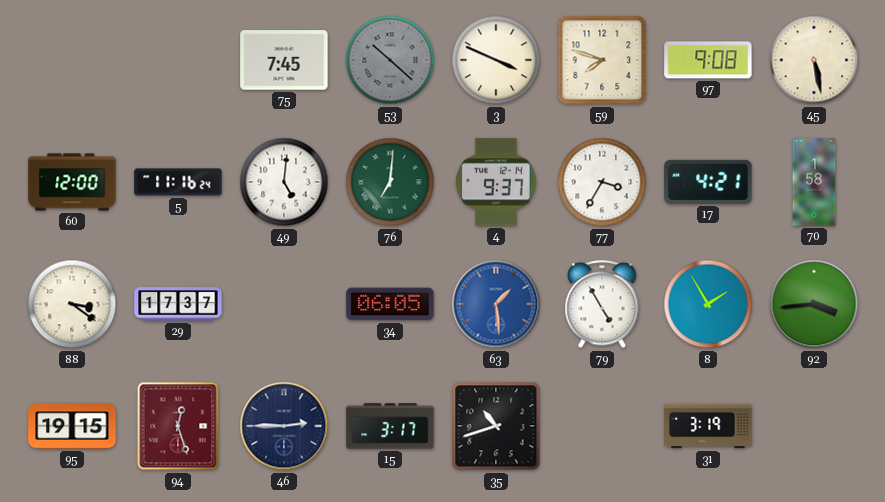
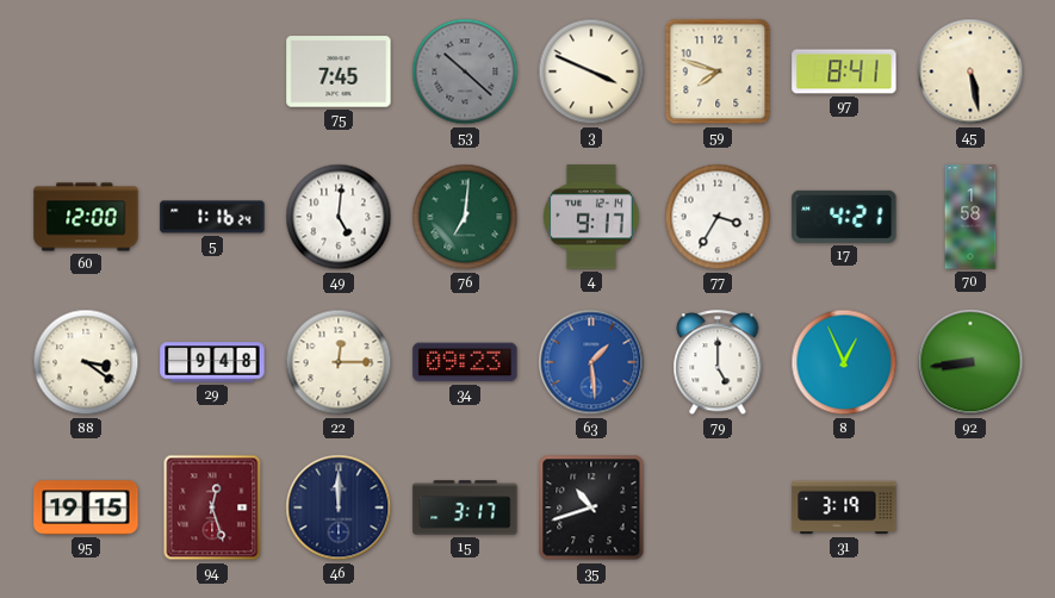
97: 9:08 -> 8:41
5: 11:16 -> 1:16
4: 9:37 -> 9:17
29: 17:37 -> 9:48
22: none -> 12:15
34: 06:05 -> 09:23
79: 4:55 -> 5:00
8: 1:55 -> 12:56
92: 3:44 -> 8:44
46: 2:45 -> 12:00
